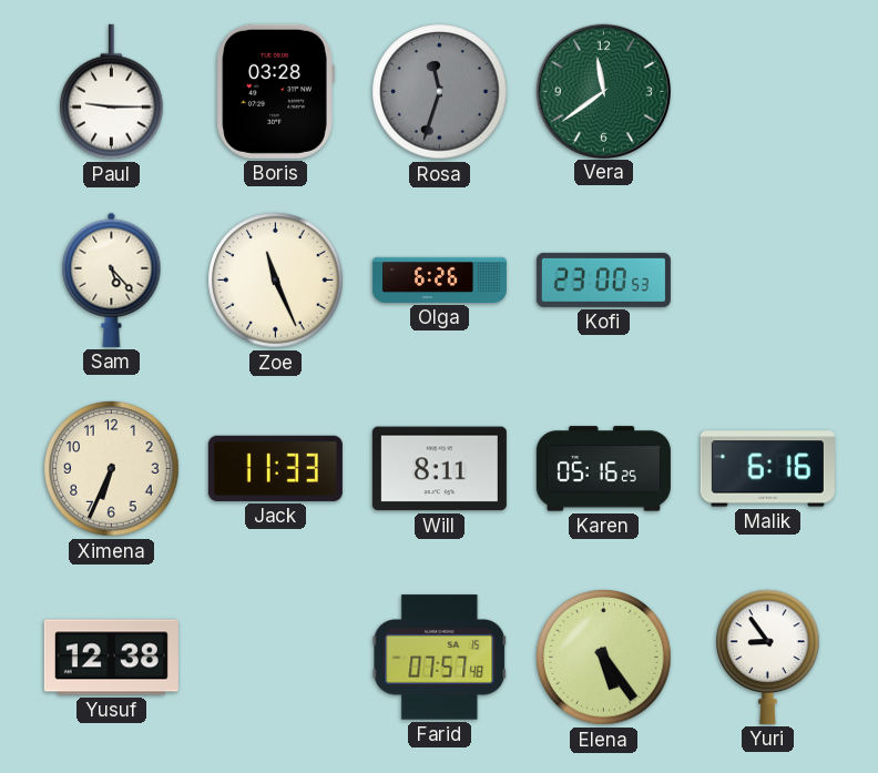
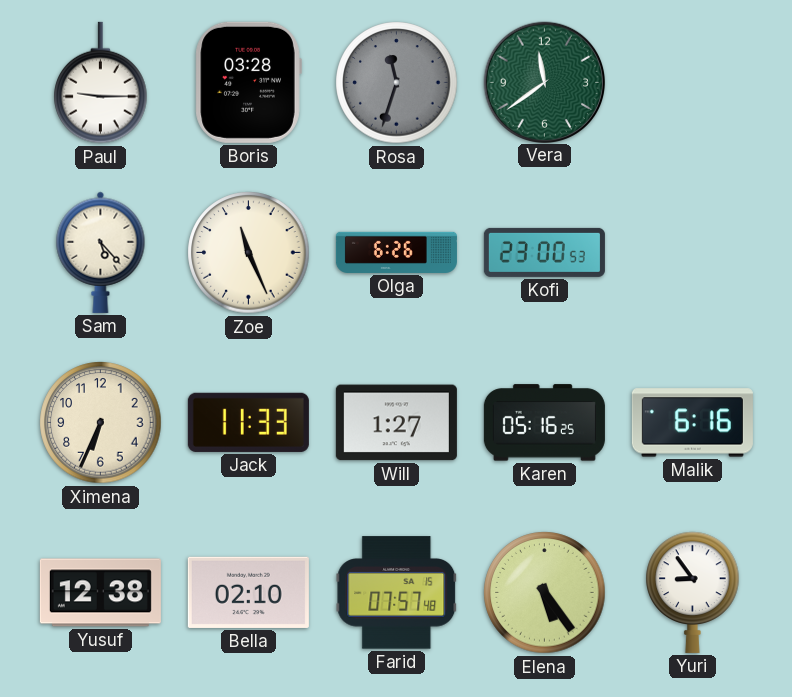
Will: 8:11 -> 1:27
Bella: none -> 02:10
